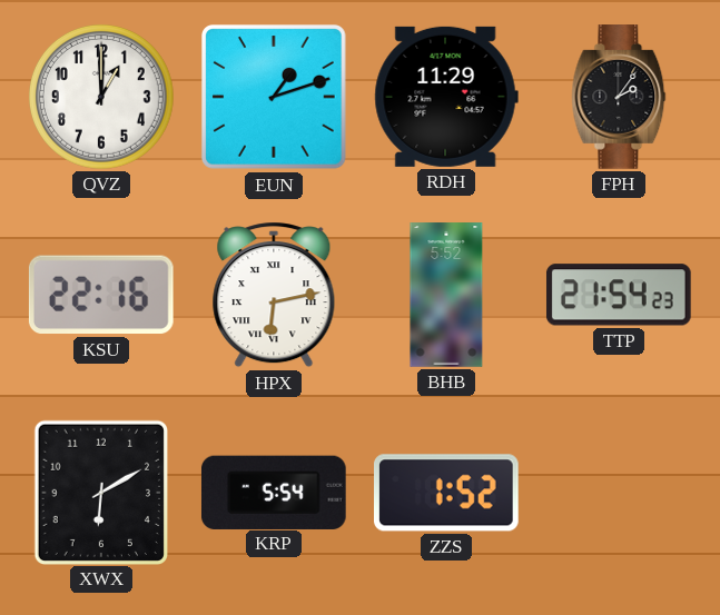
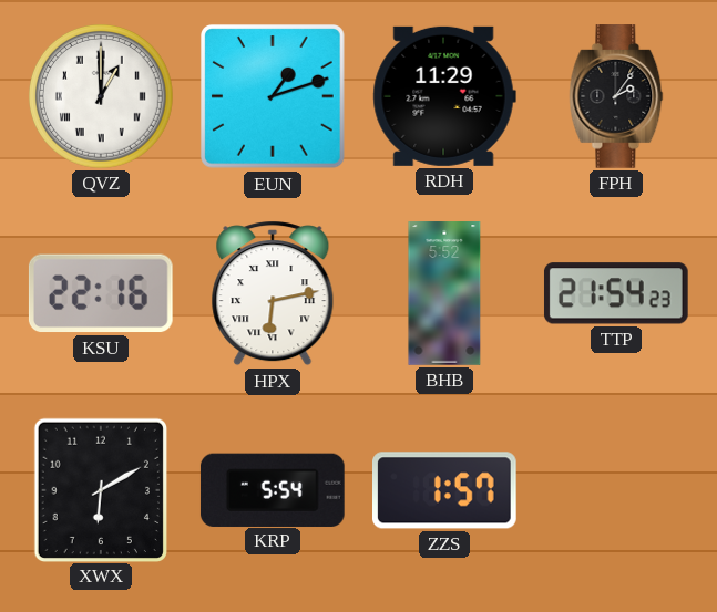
QVZ numerals: Arabic -> Roman
ZZS: 1:52 -> 1:57
